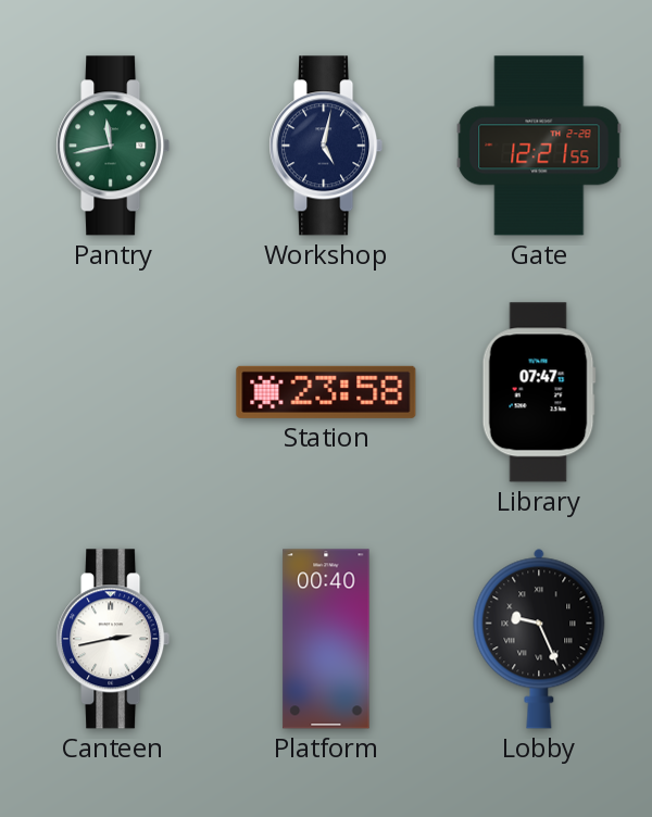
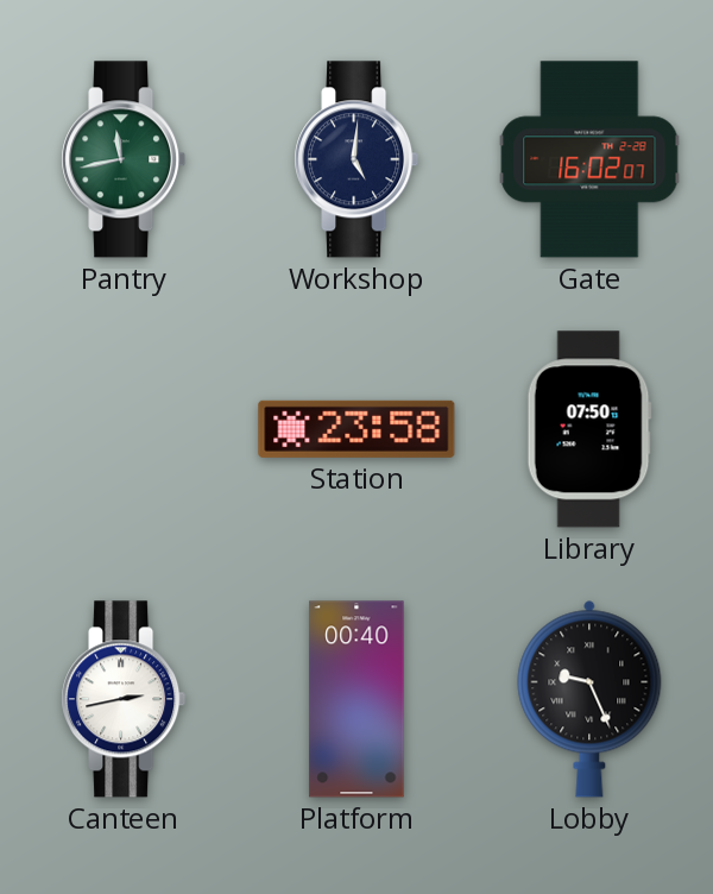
Workshop: 5:02 -> 5:01
Gate: 12:21 -> 16:02
Library: 07:47 -> 07:50
